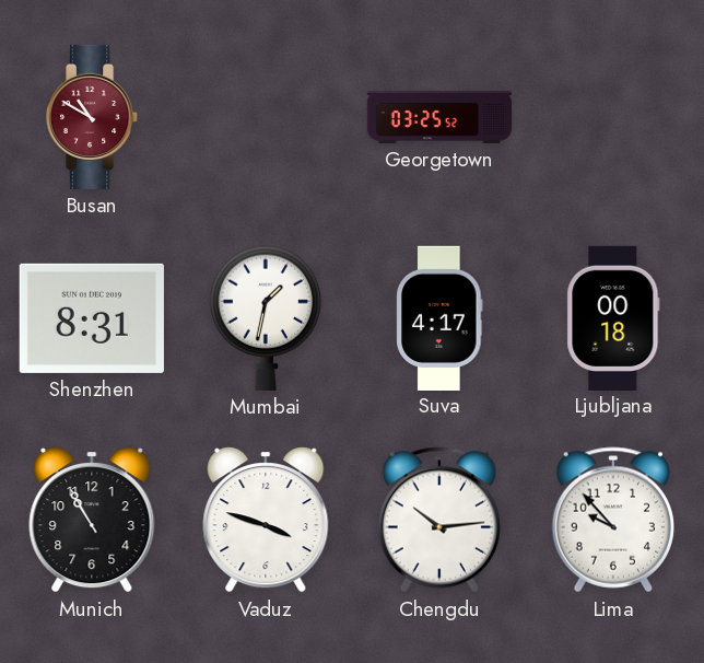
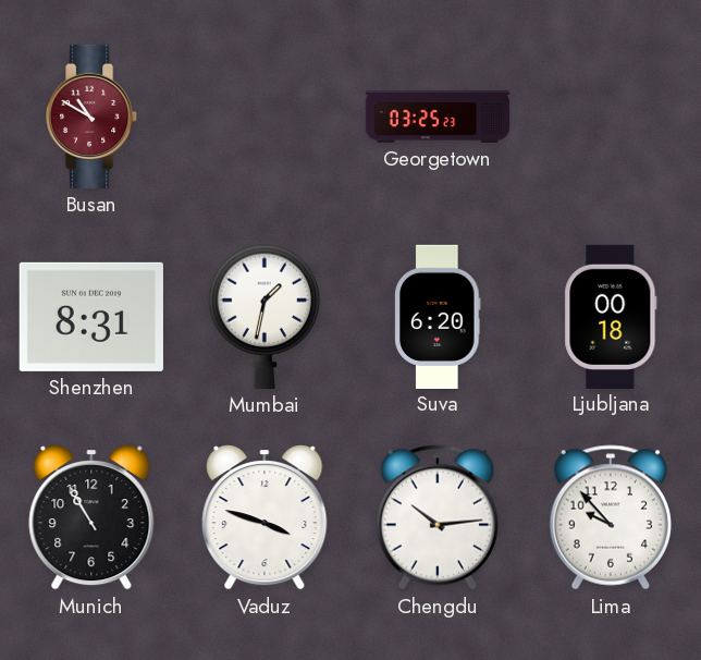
Georgetown: 03:25:52 -> 03:25:23
Suva: 4:17 -> 6:20
